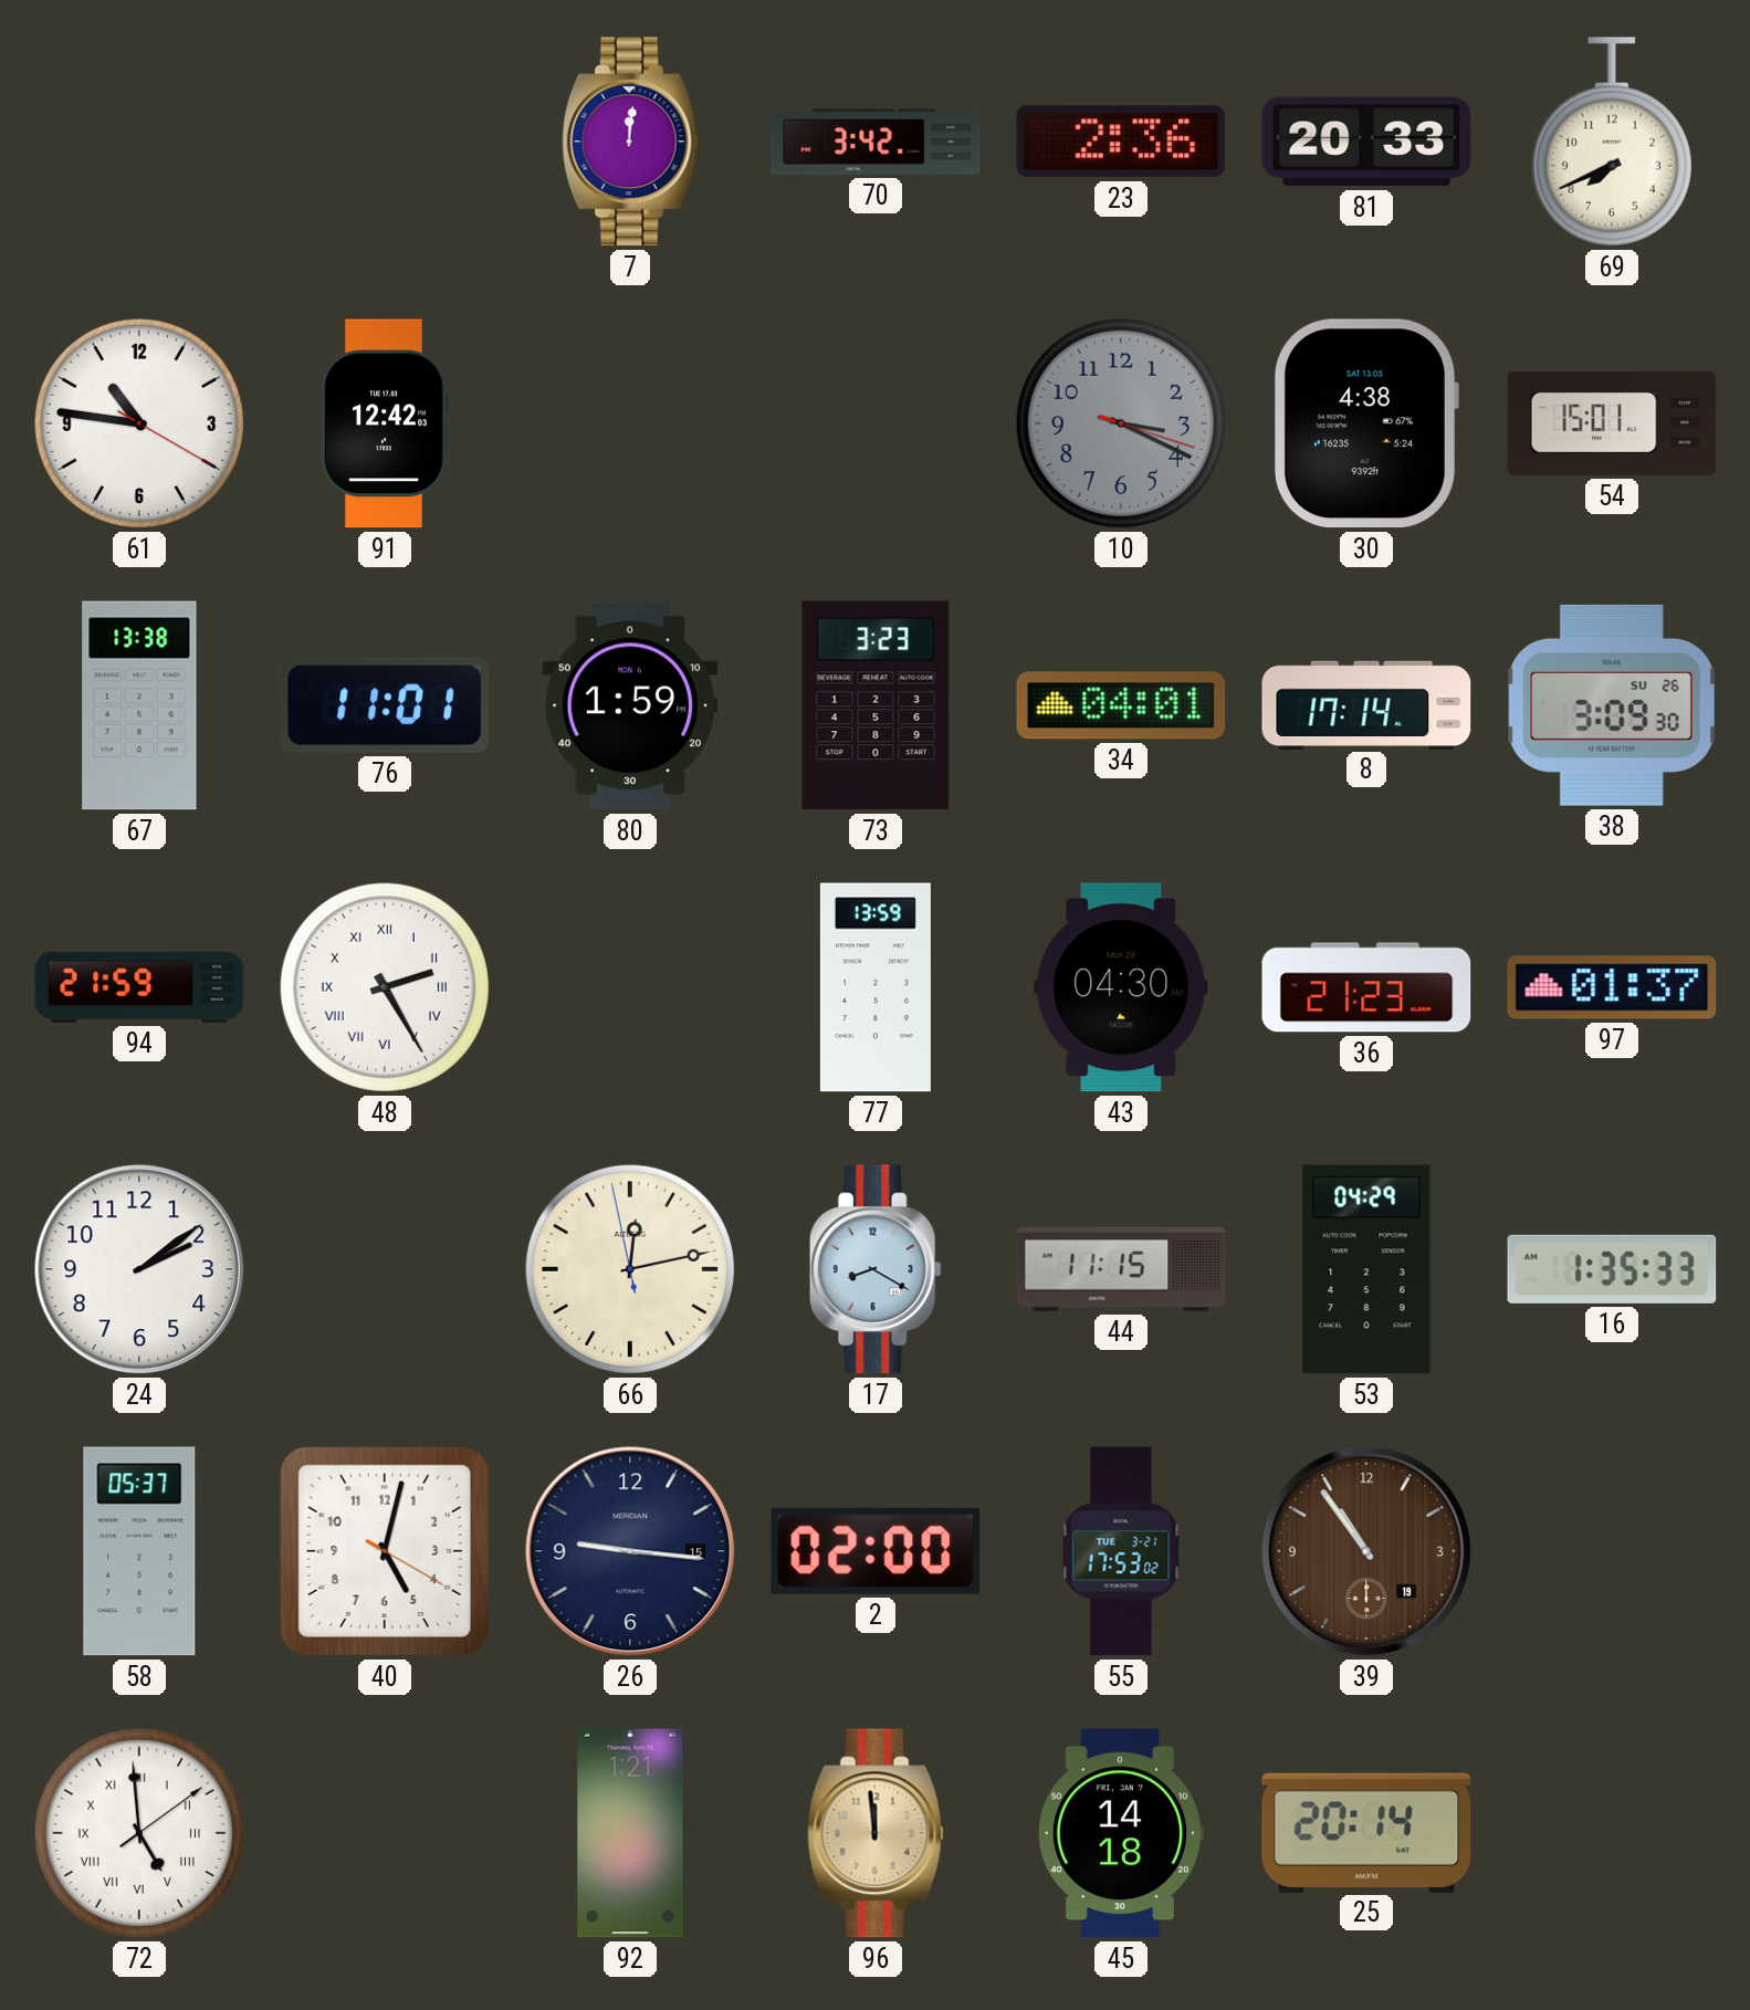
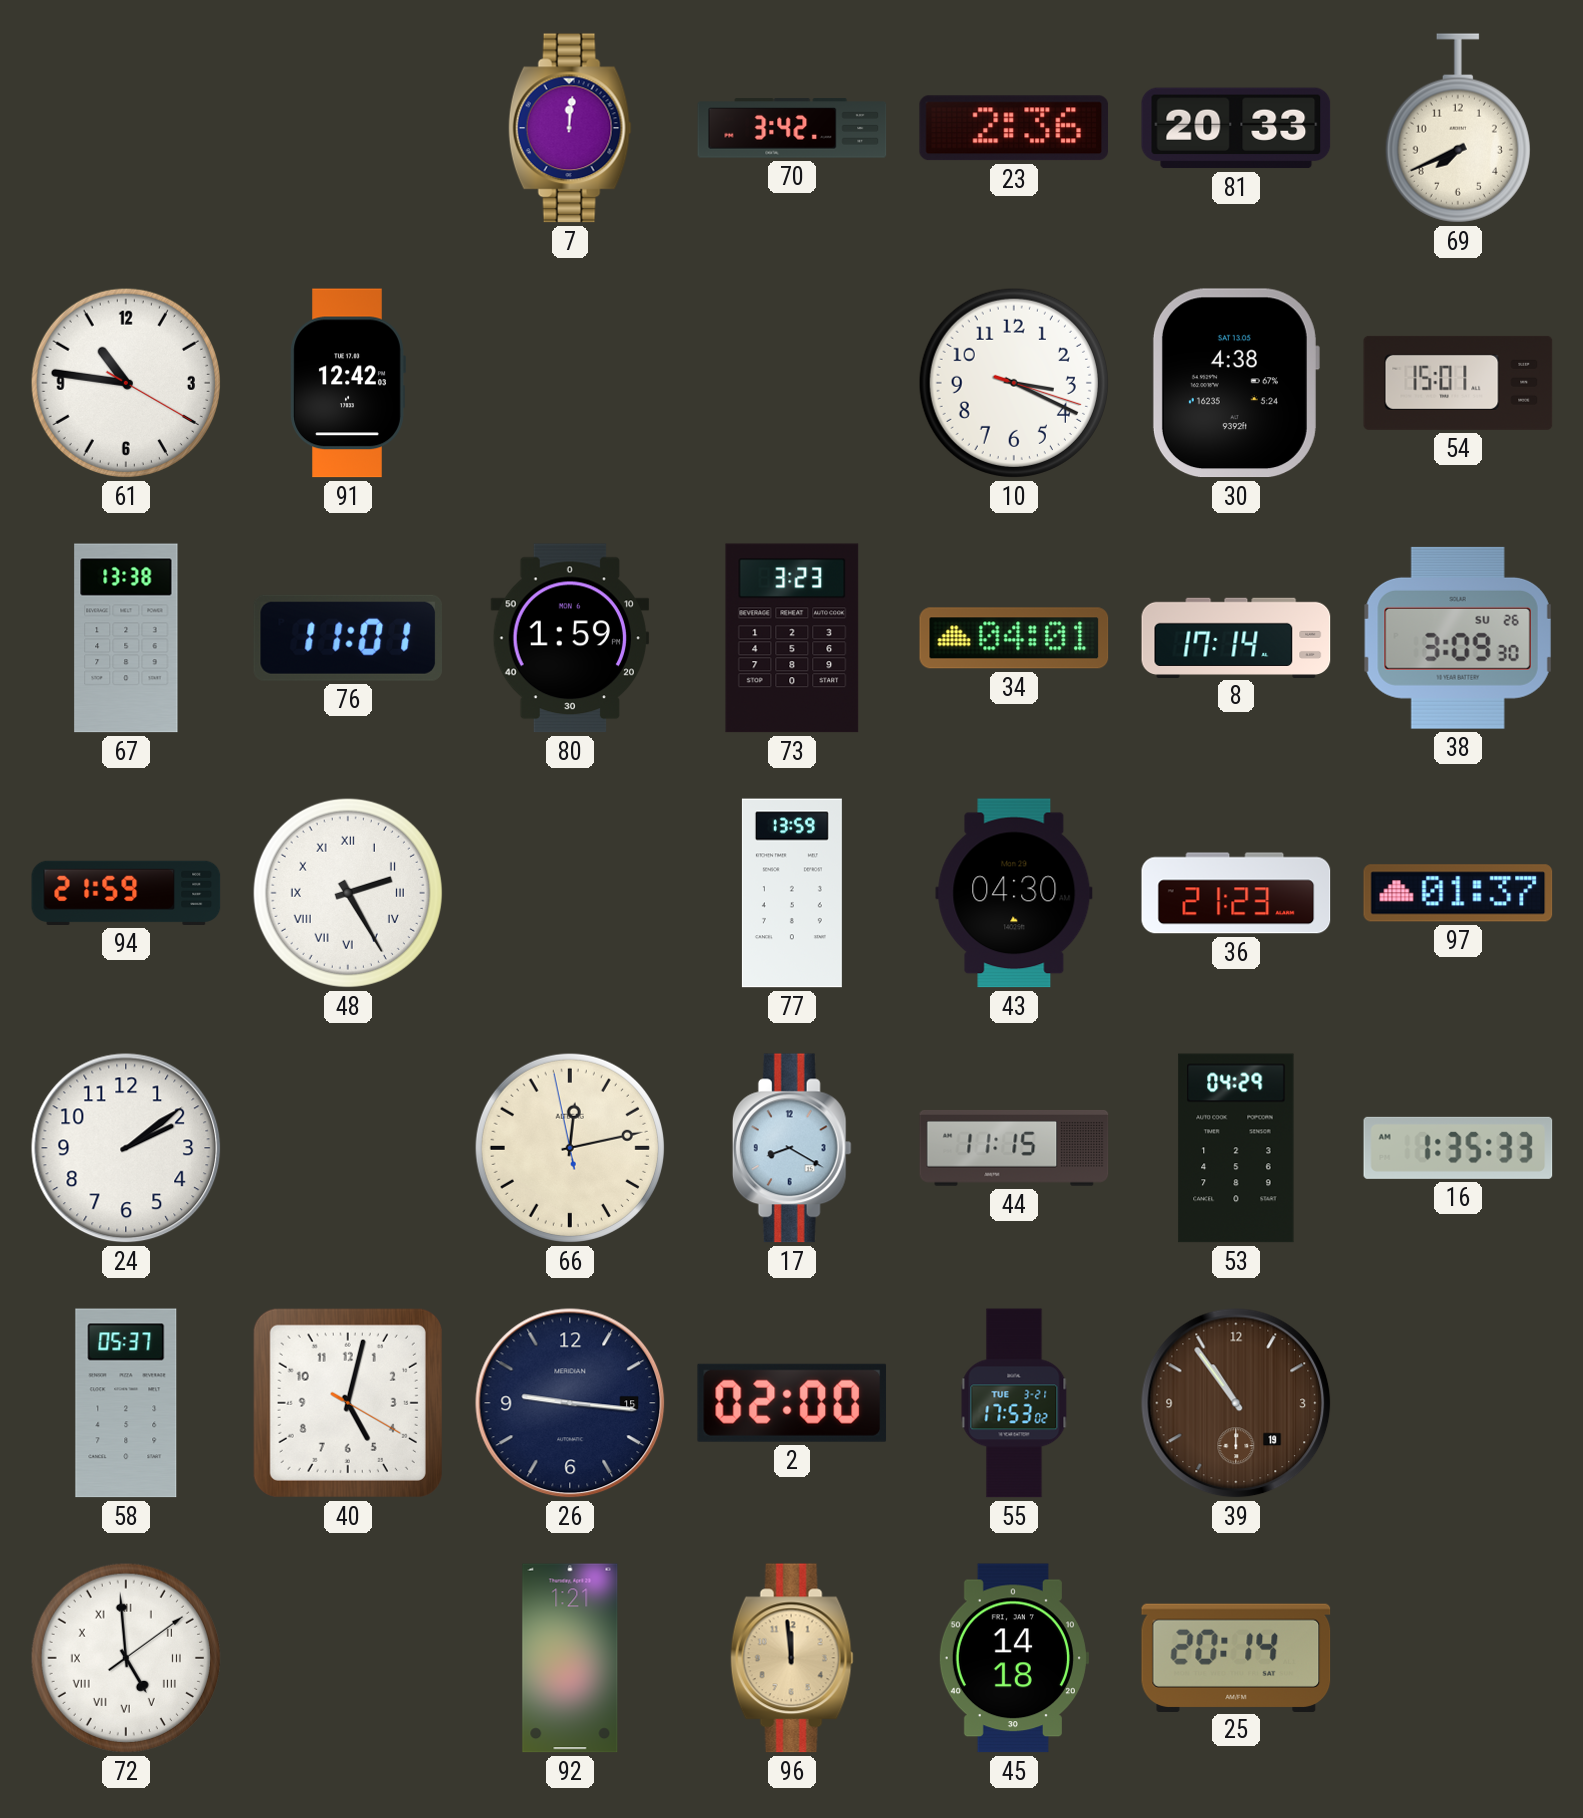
10 dial: grey -> white
